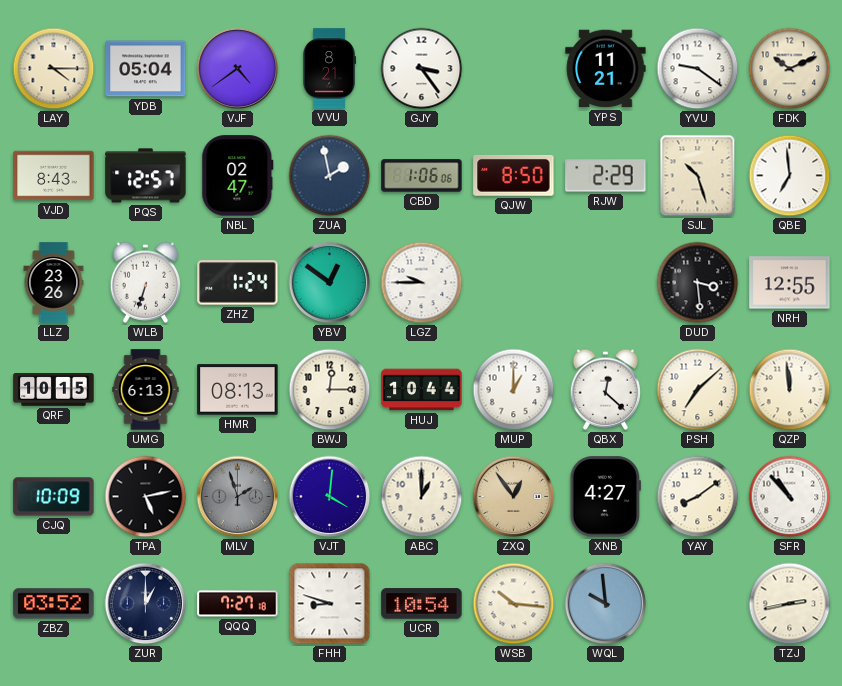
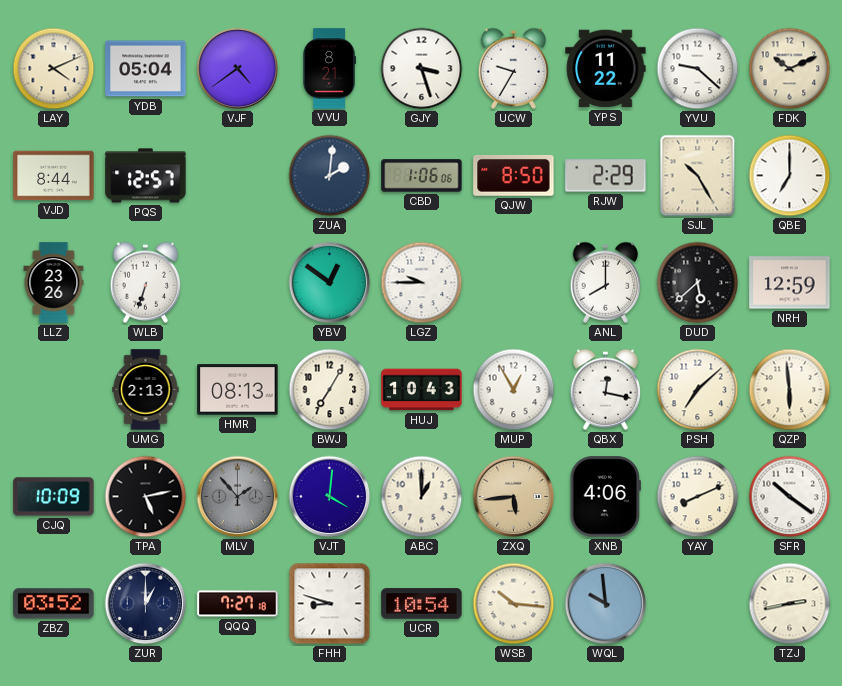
LAY: 4:15 -> 4:11
GJY: 3:24 -> 3:27
UCW: none -> 9:35
YPS: 11:21 -> 11:22
YVU: 9:21 -> 9:22
VJD: 8:43 -> 8:44
NBL: 02:47 -> none
ZUA: 1:58 -> 2:01
SJL: 10:27 -> 10:25
QBE: 6:59 -> 7:00
ZHZ: 1:24 -> none
ANL: none -> 8:00
DUD: 3:29 -> 5:38
NRH: 12:55 -> 12:59
QRF: 10:15 -> none
UMG: 6:13 -> 2:13
BWJ: 12:15 -> 7:05
HUJ: 10:44 -> 10:43
MUP: 1:00 -> 12:55
QBX: 12:22 -> 12:17
QZP: 11:59 -> 5:59
MLV: 1:57 -> 1:53
ZXQ: 12:54 -> 5:44
XNB: 4:27 -> 4:06
YAY: 8:09 -> 8:11
SFR: 10:53 -> 10:21
